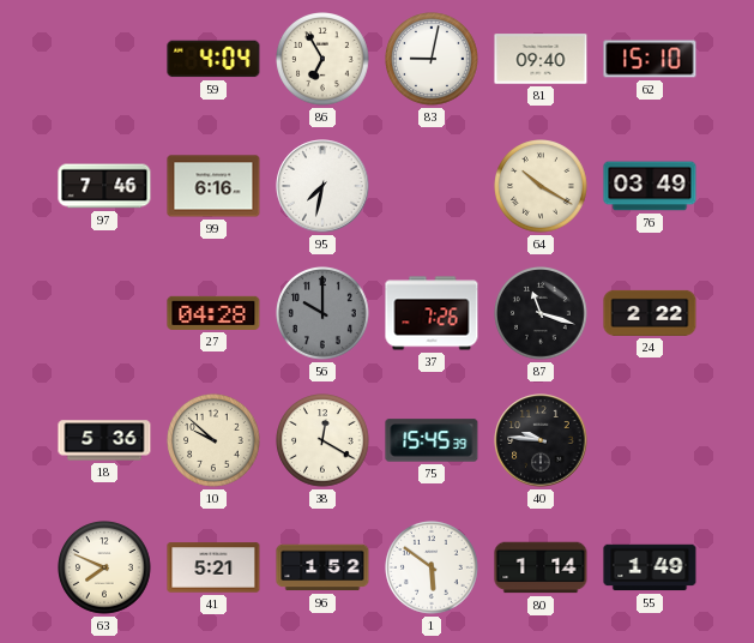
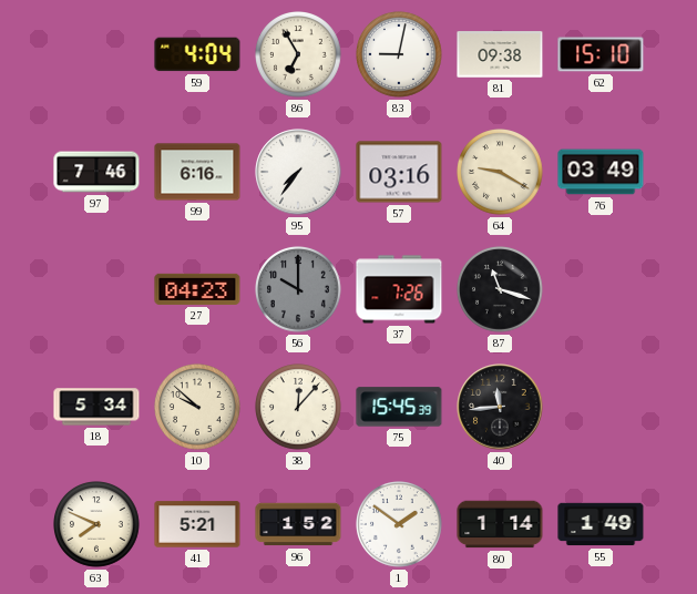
81: 09:40 -> 09:38
95: 7:32 -> 7:36
57: none -> 03:16
64: 10:20 -> 9:20
27: 04:28 -> 04:23
24: 2:22 -> none
18: 5:36 -> 5:34
38: 12:20 -> 12:07
40: 9:46 -> 11:44
1: 5:51 -> 1:51
